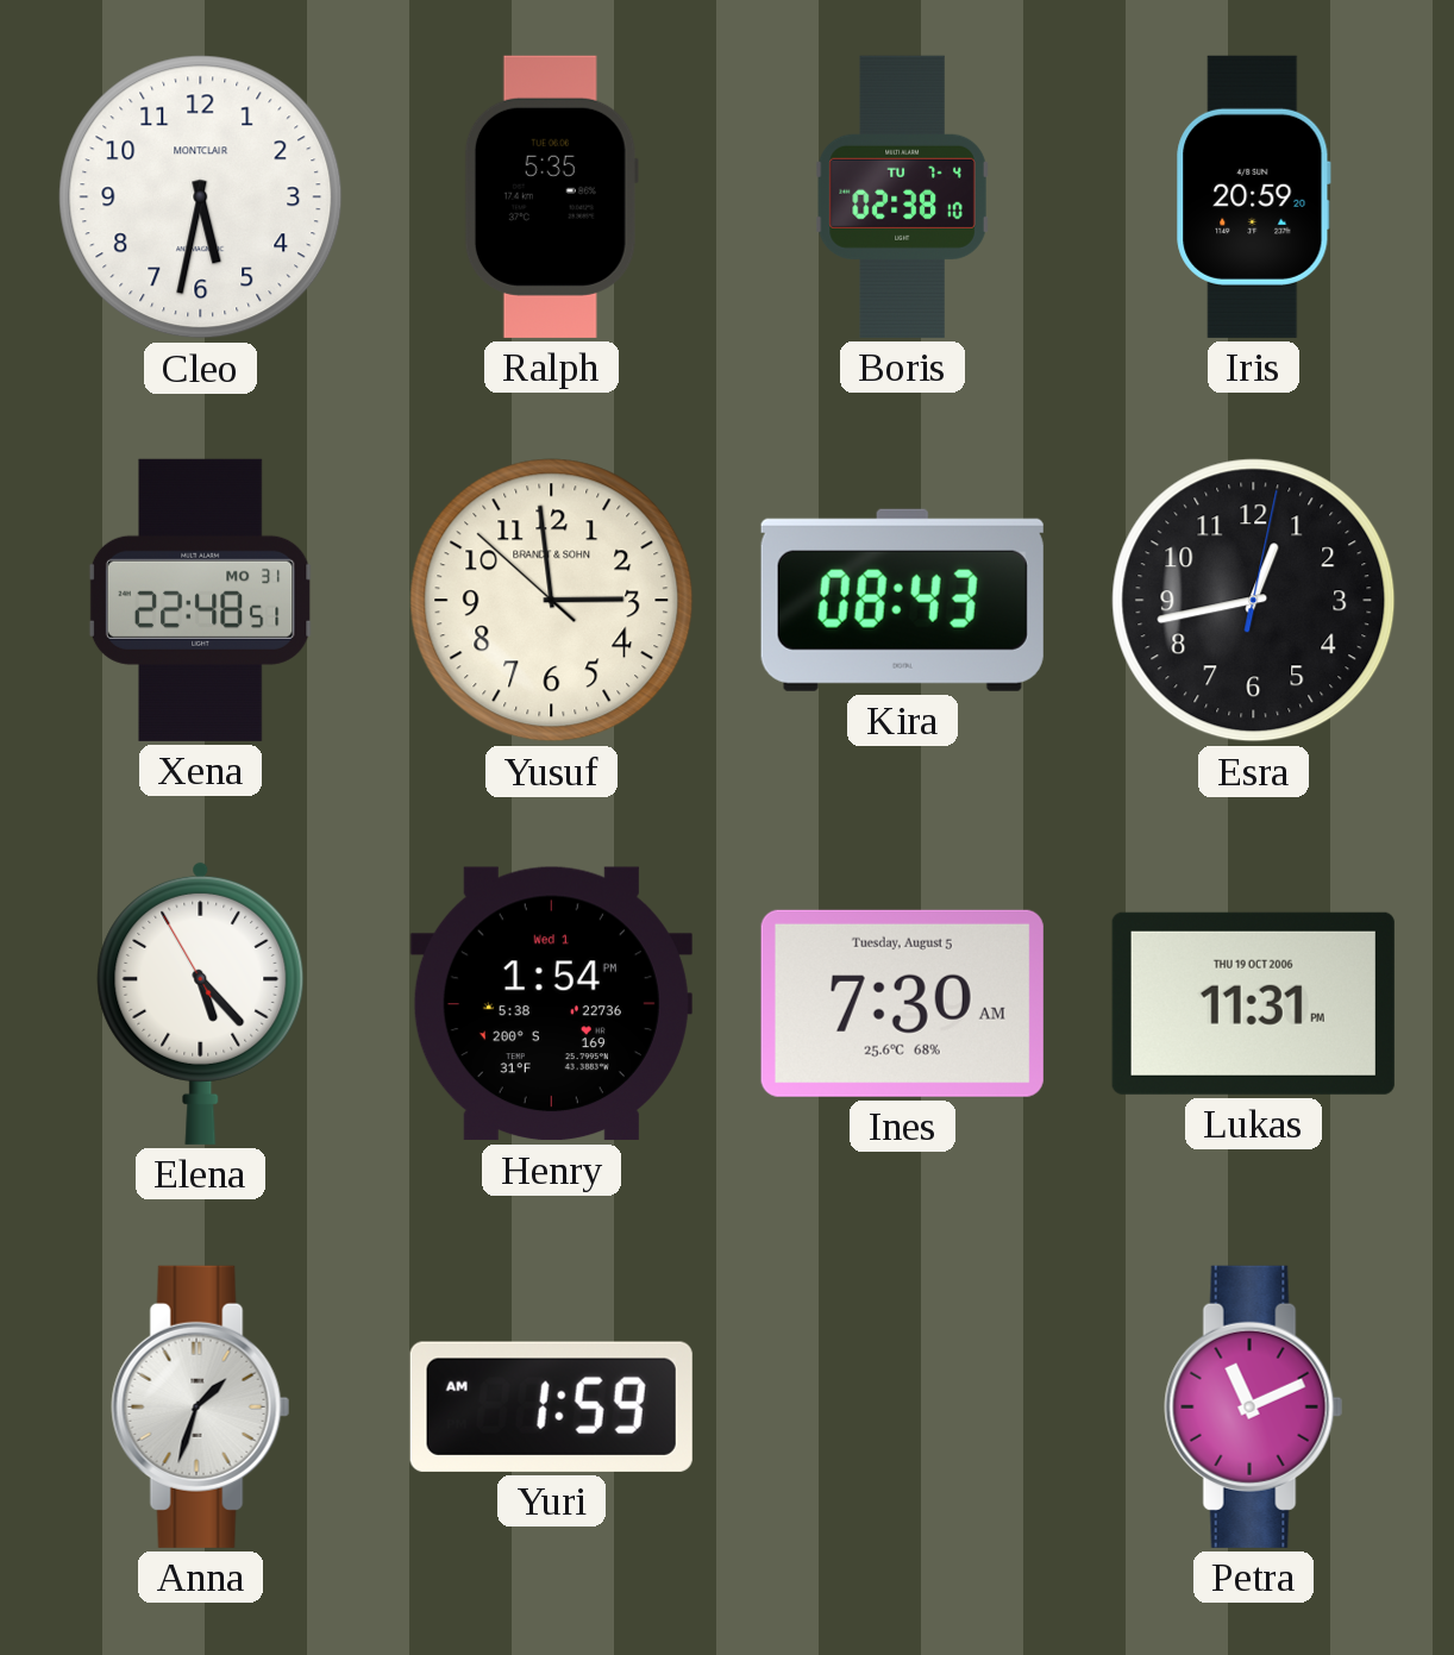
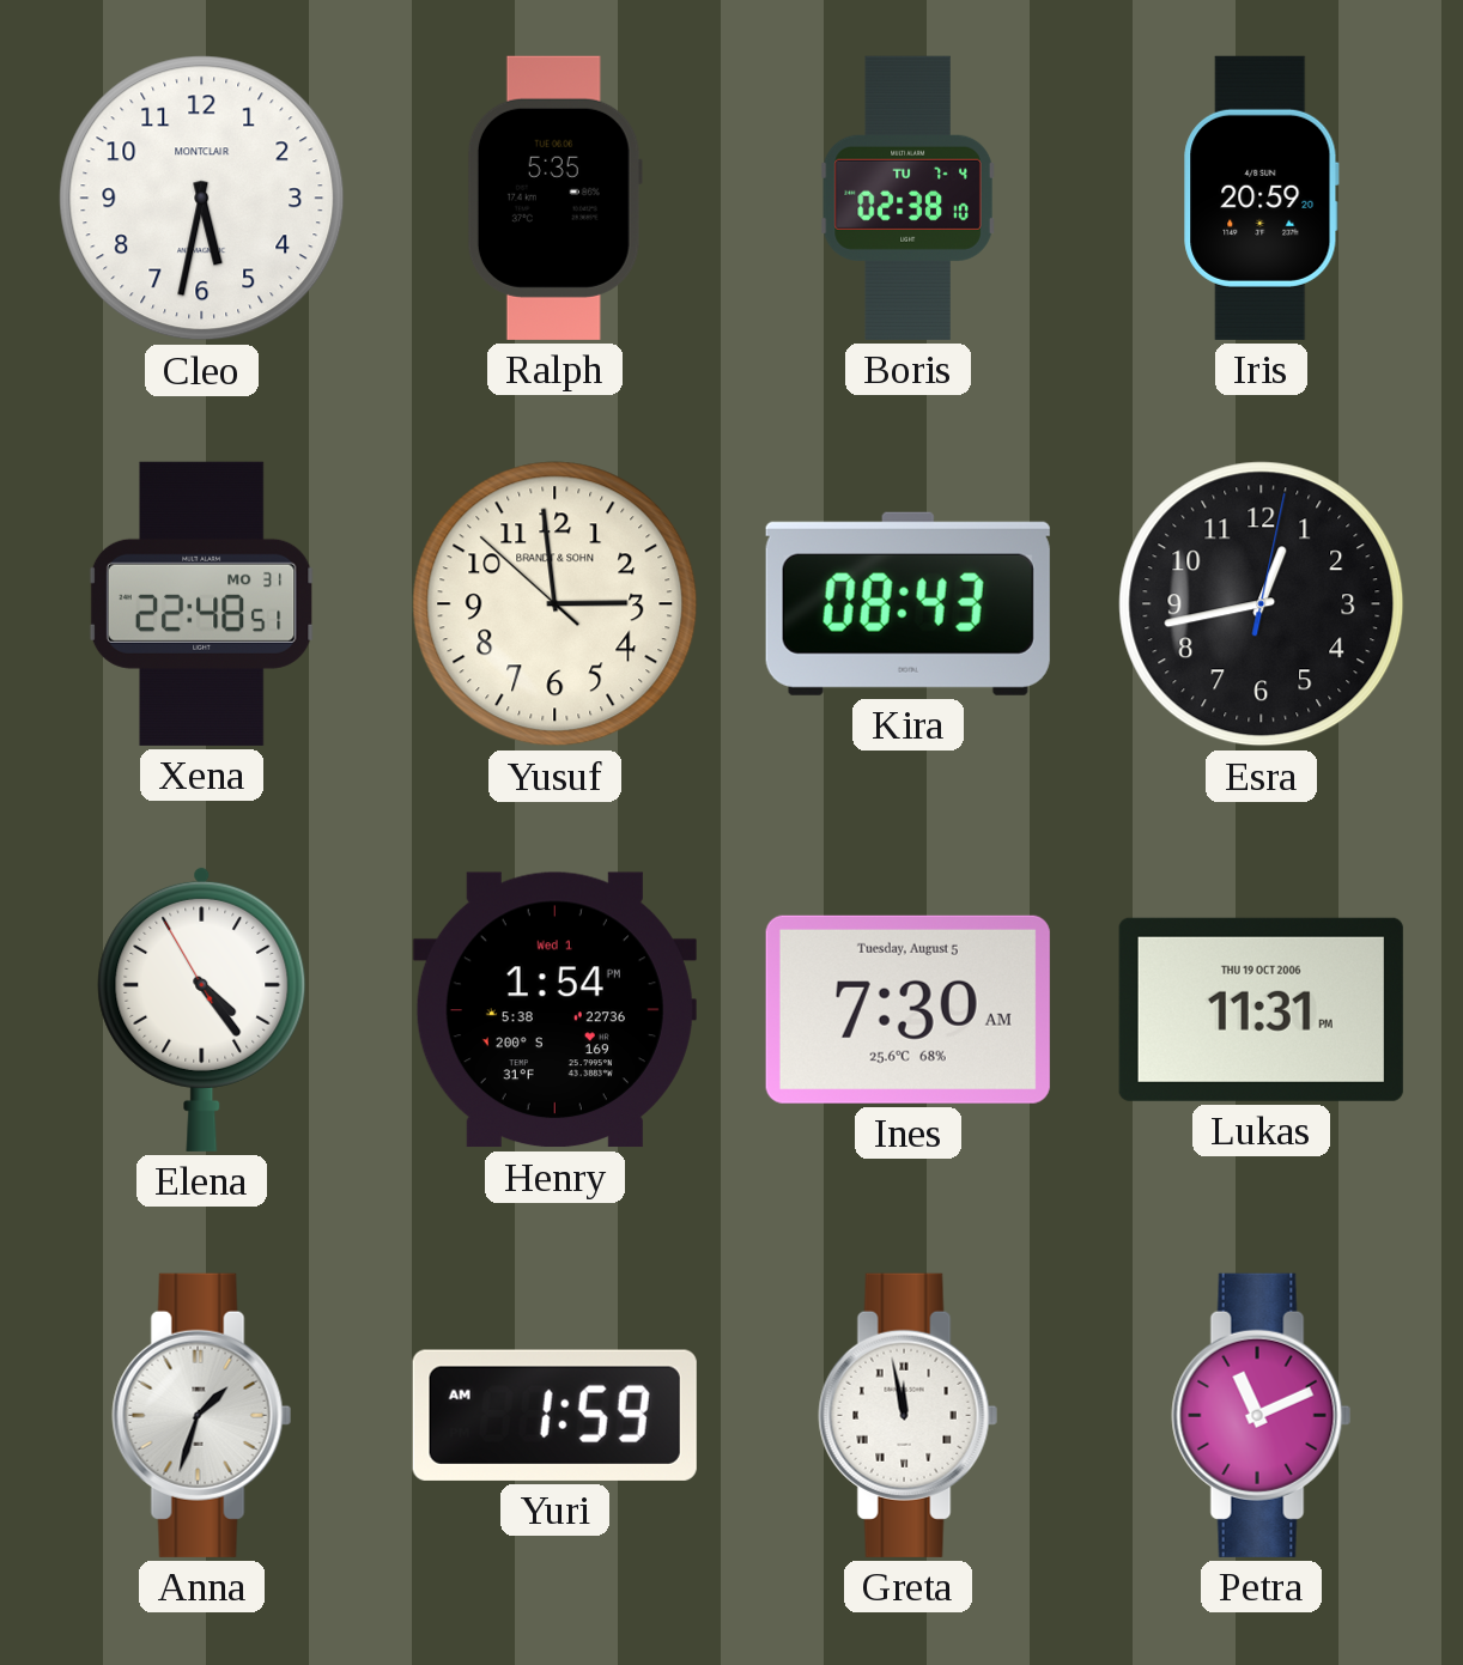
Elena: 5:22 -> 4:23
Greta: none -> 11:58
